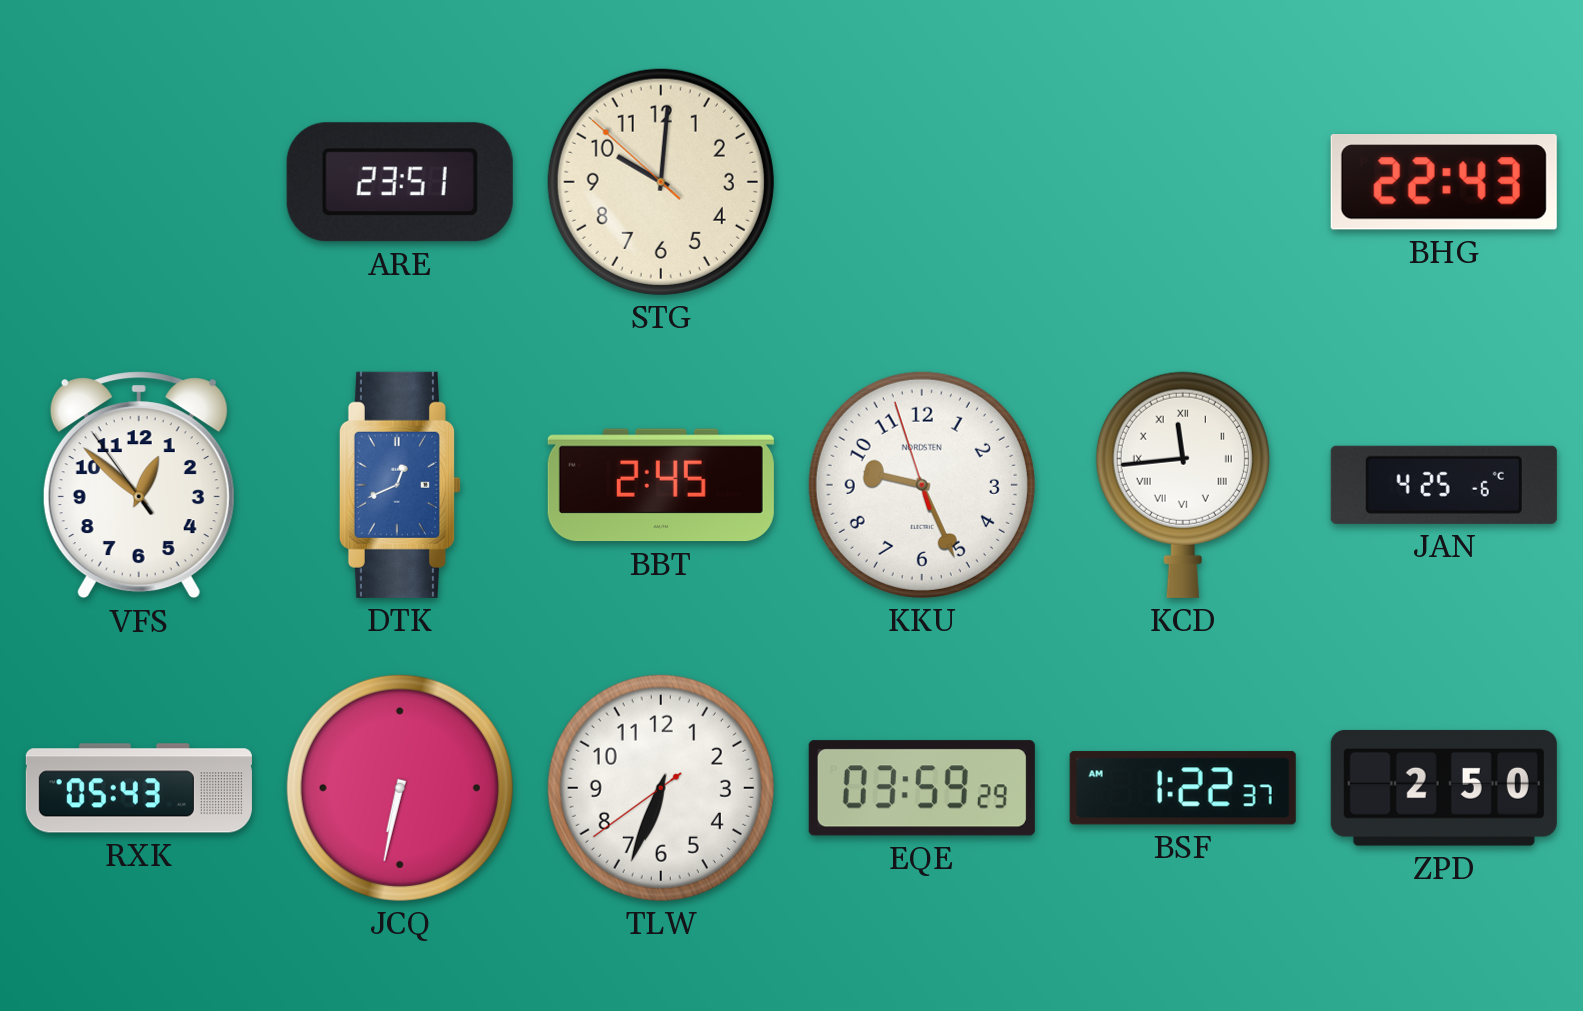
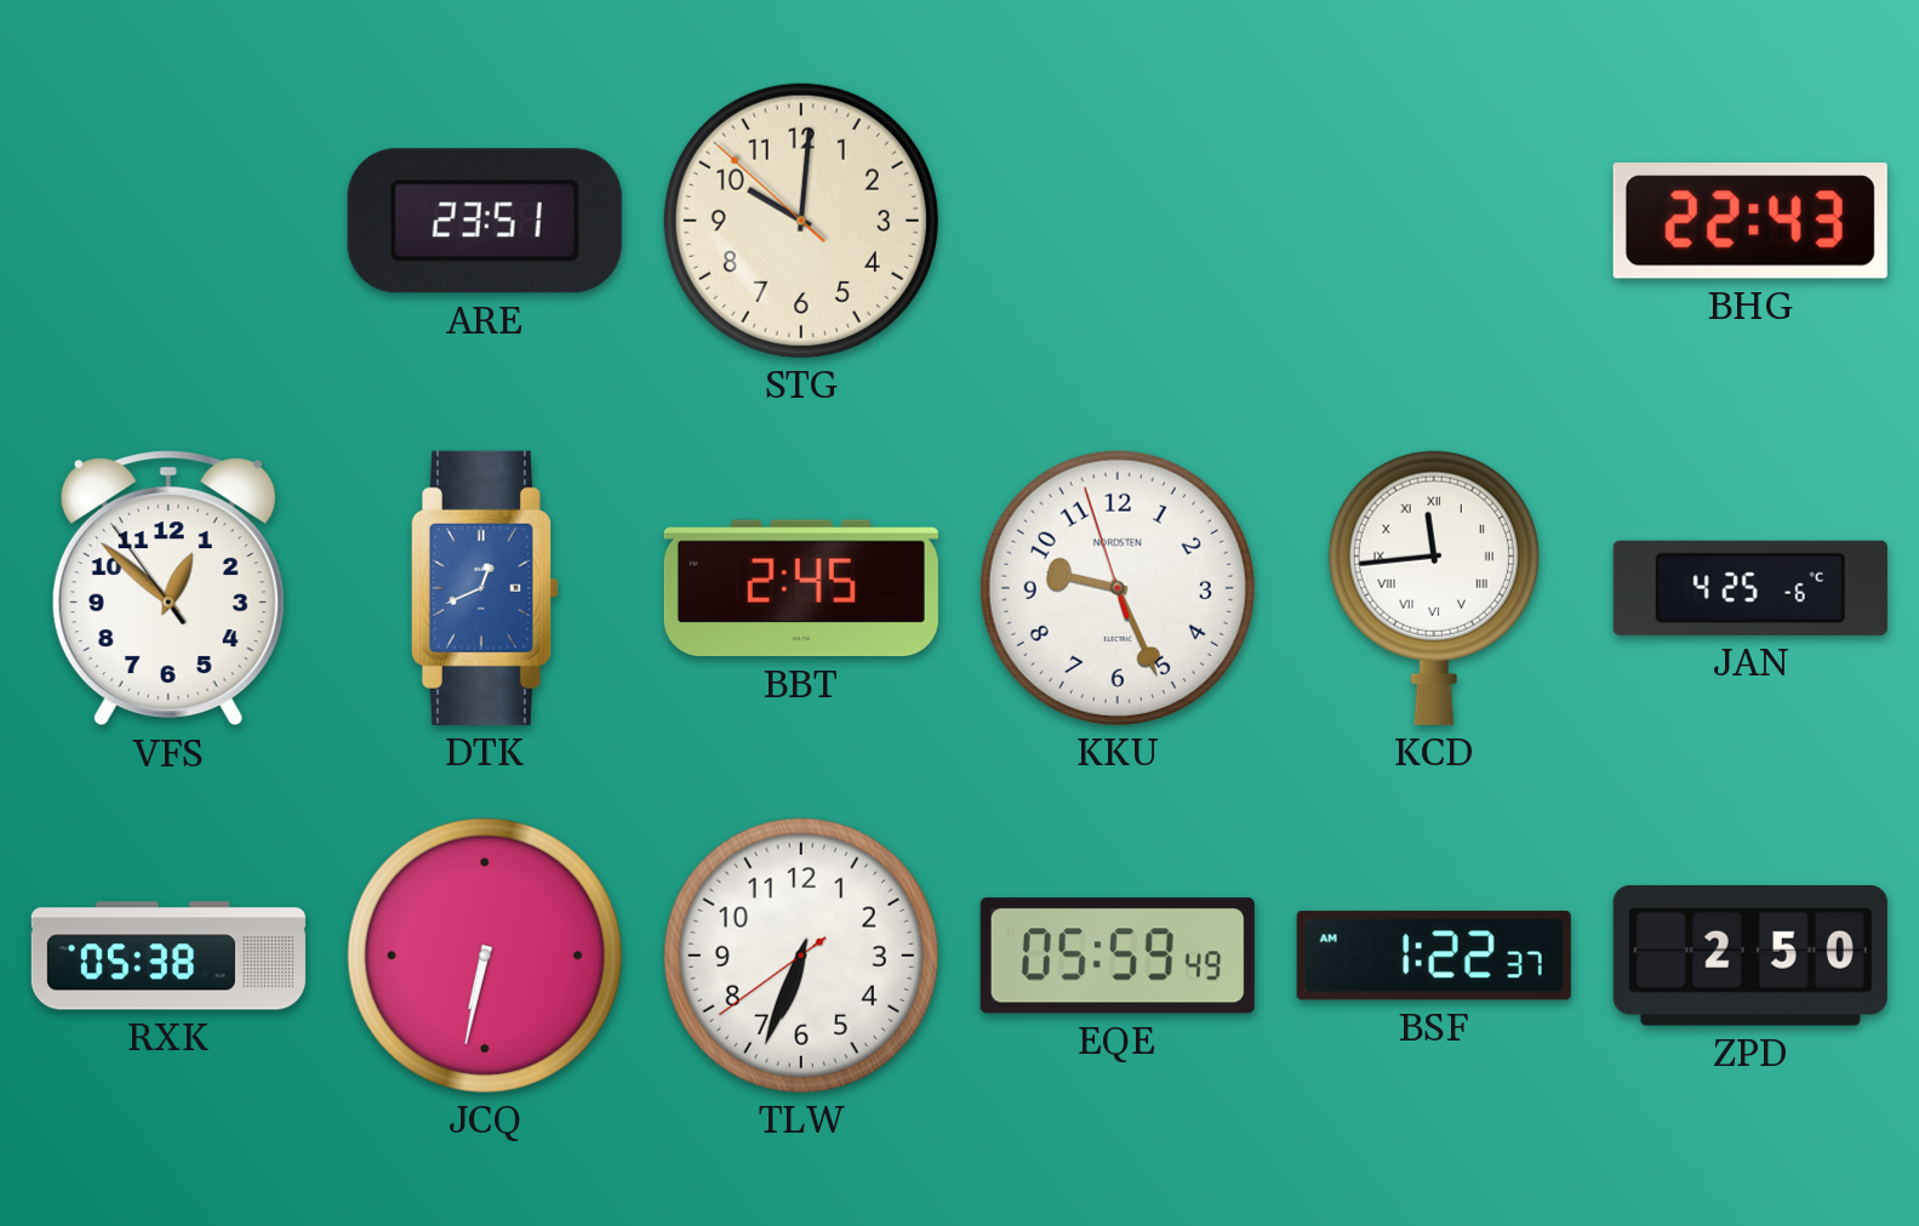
RXK: 05:43 -> 05:38
EQE: 03:59 -> 05:59
